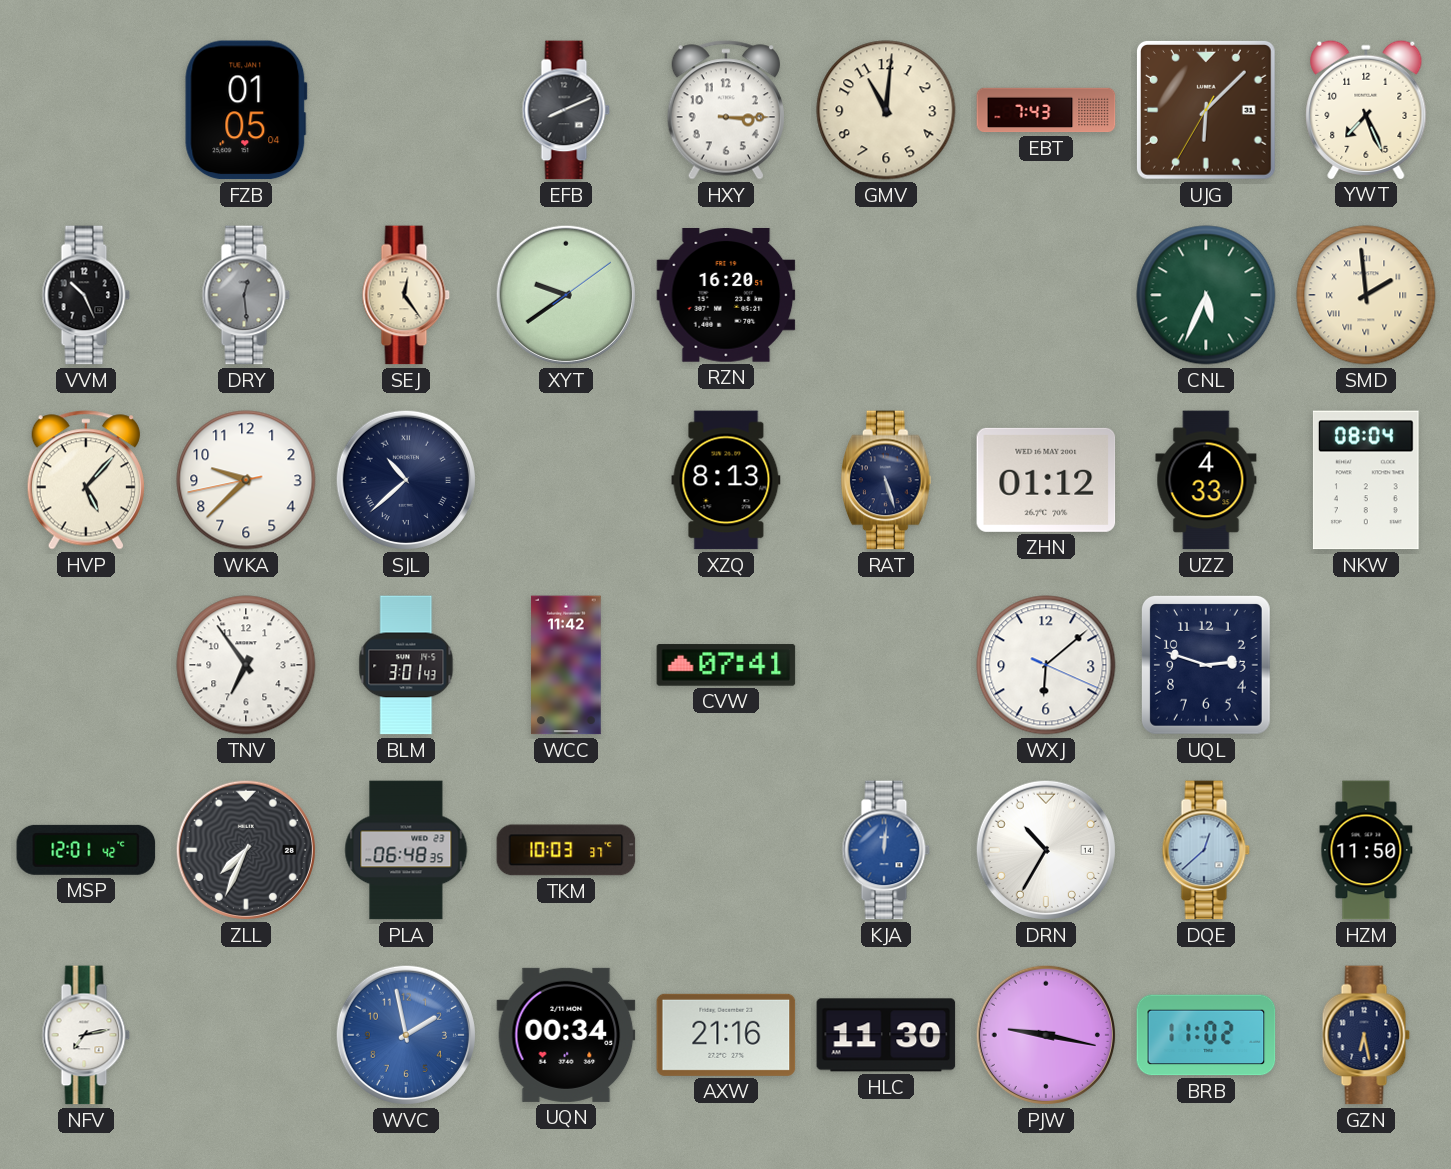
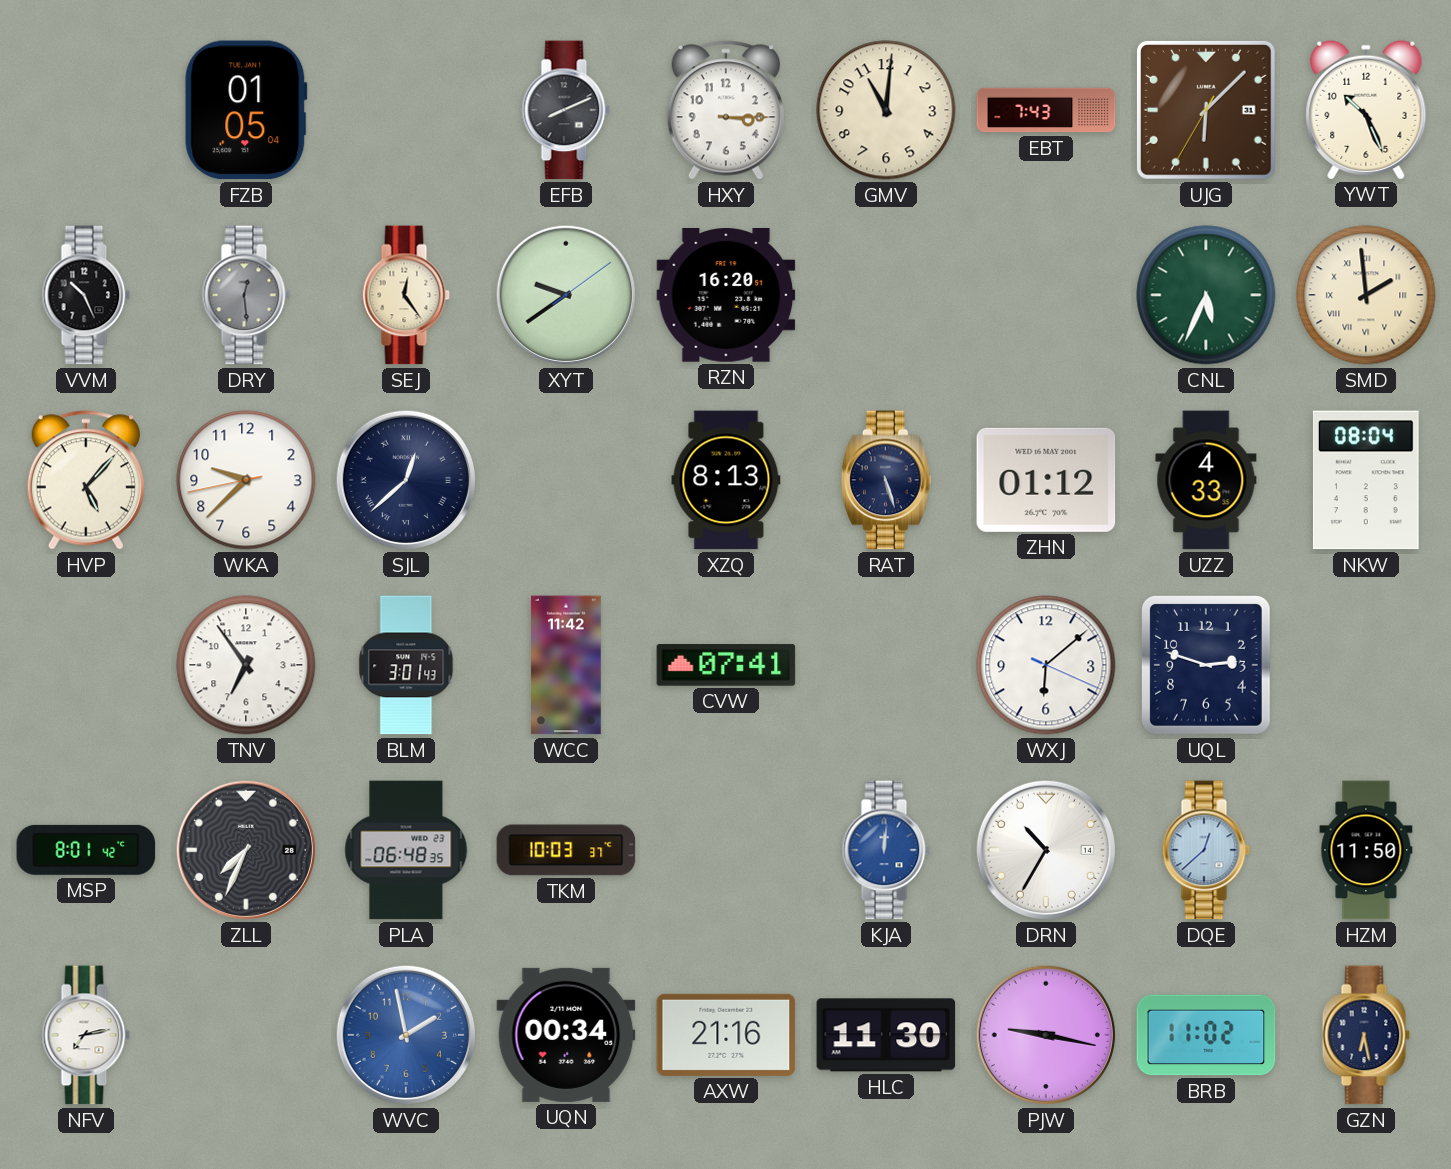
YWT: 7:26 -> 10:26
SJL: 10:38 -> 12:38
MSP: 12:01 -> 8:01
